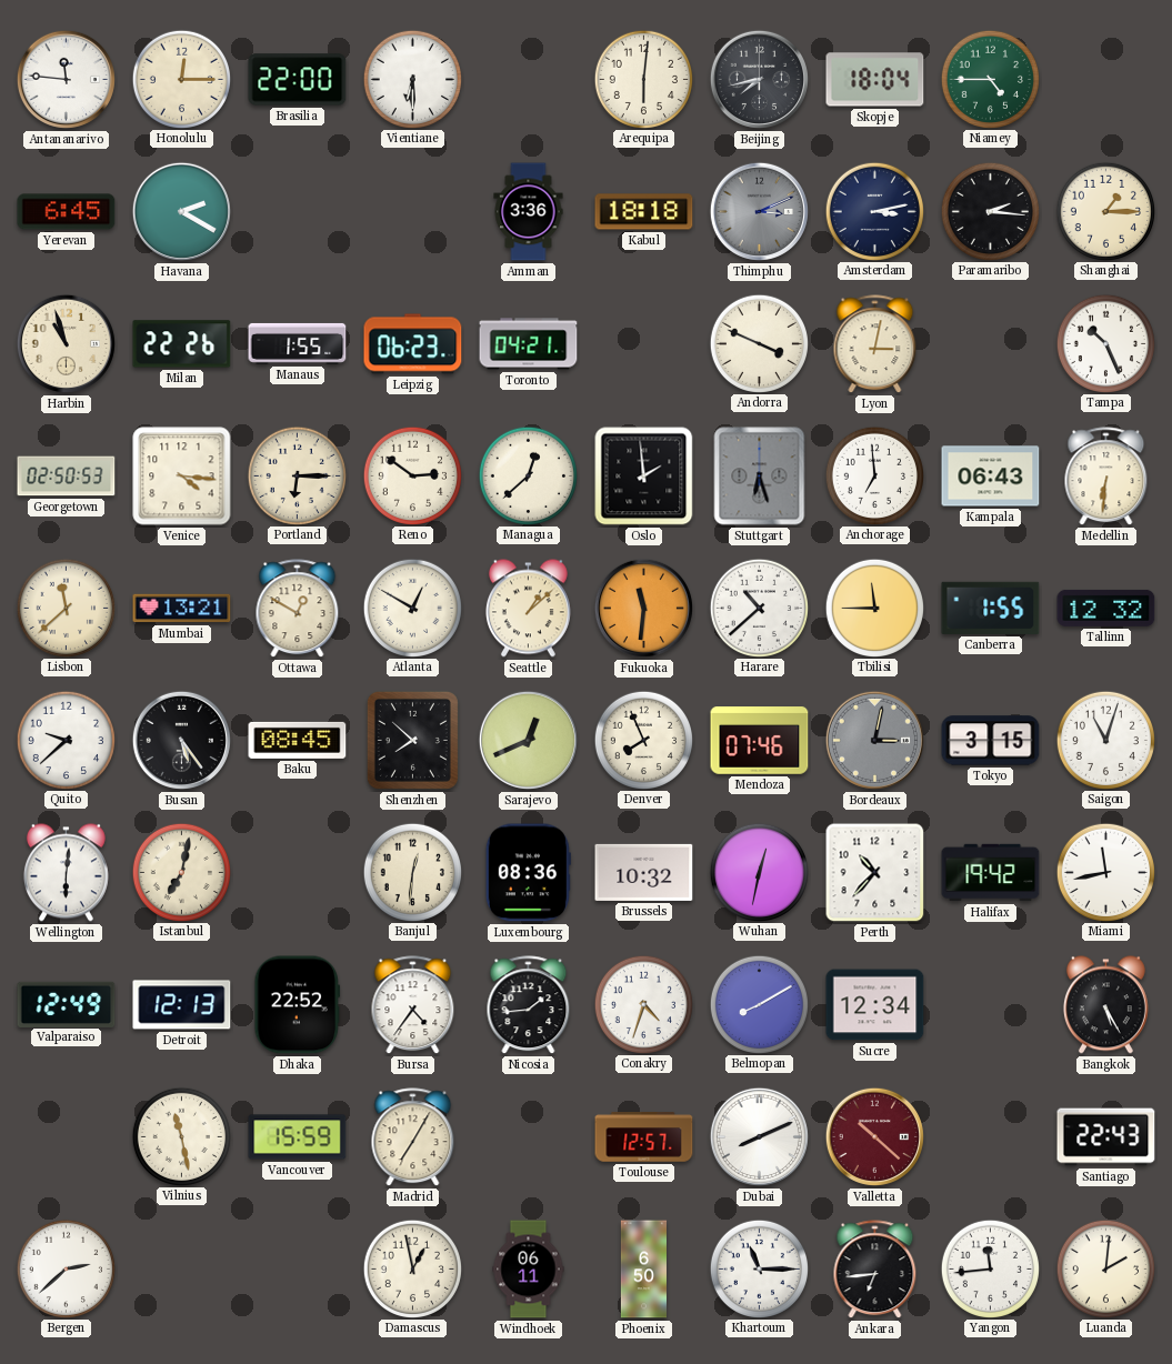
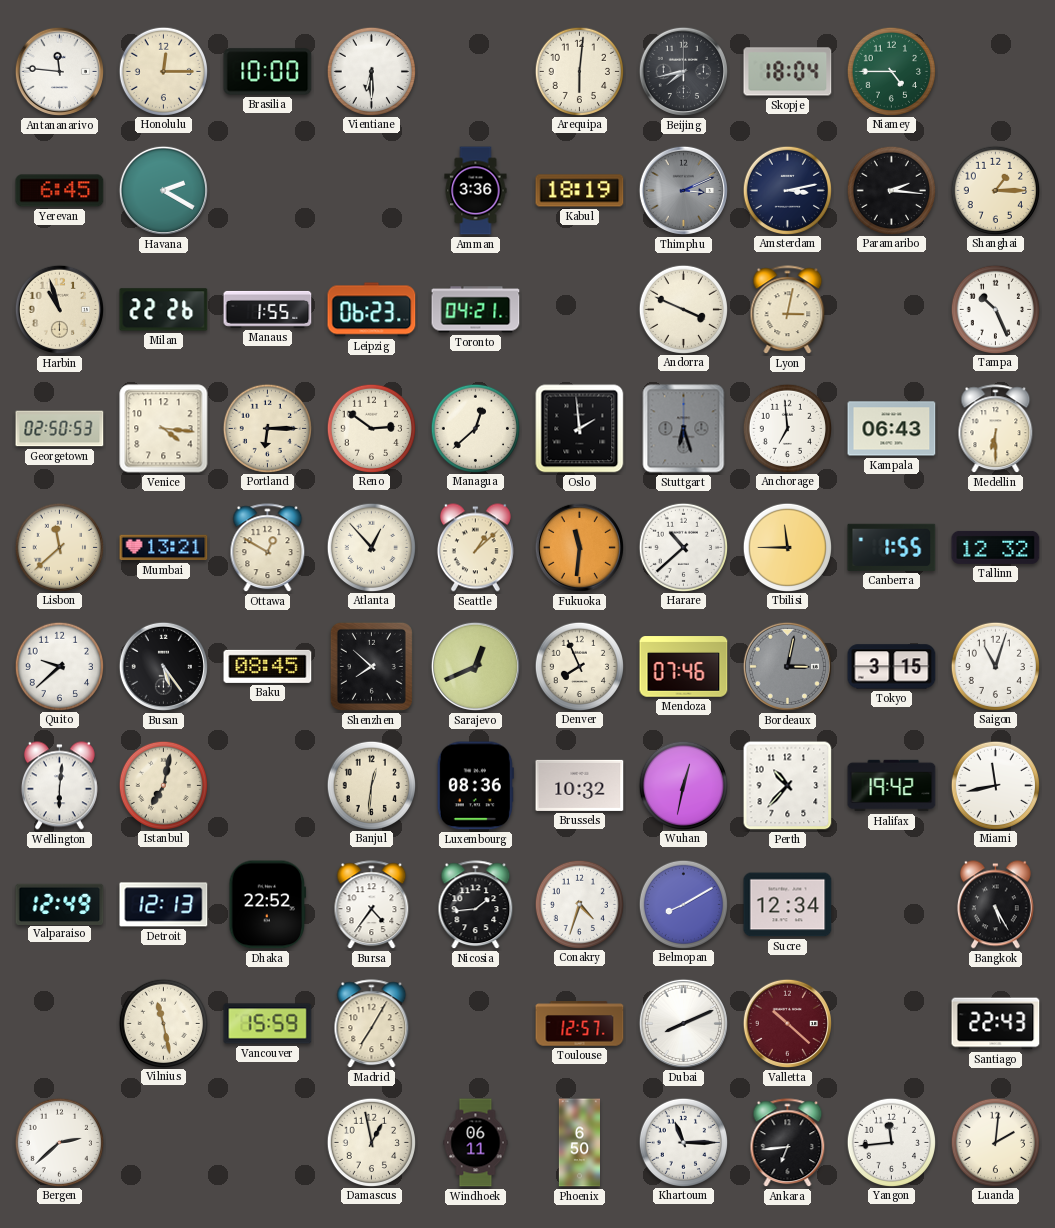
Brasilia: 22:00 -> 10:00
Kabul: 18:18 -> 18:19
Medellin: 6:31 -> 6:30
Atlanta: 12:50 -> 12:53
